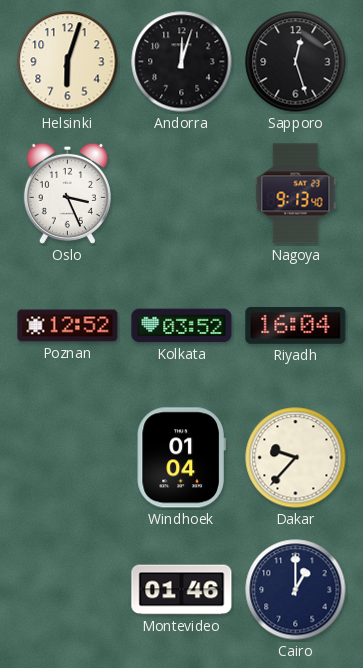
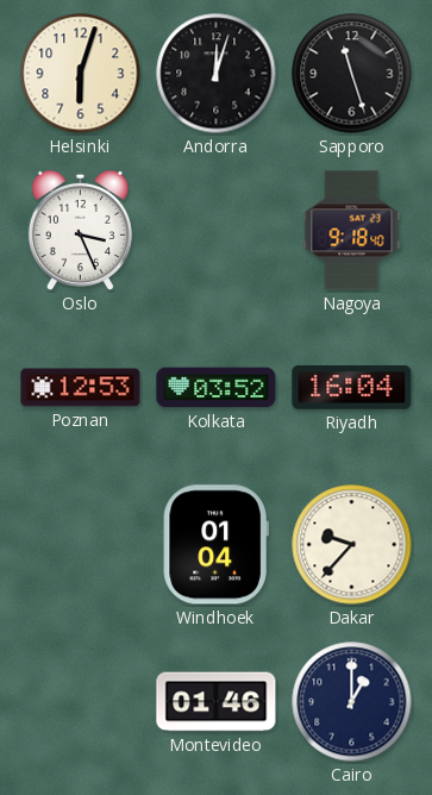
Sapporo: 12:27 -> 11:27
Nagoya: 9:13 -> 9:18
Poznan: 12:52 -> 12:53
